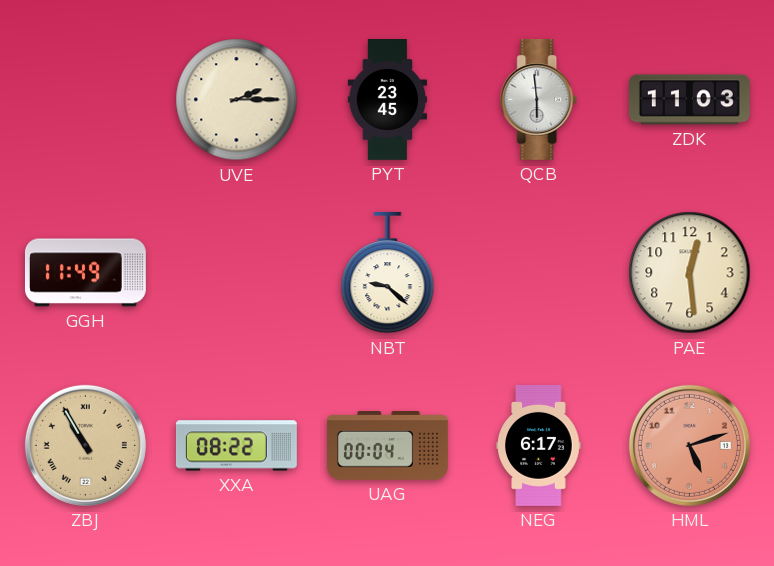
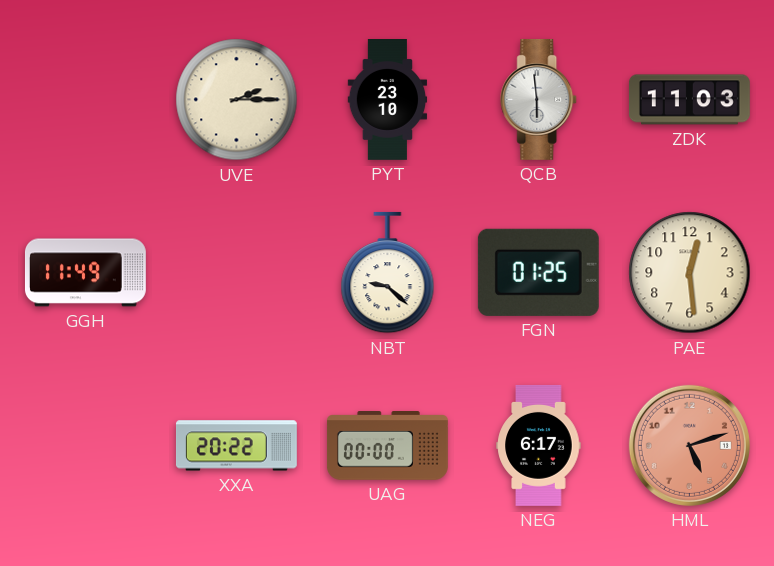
PYT: 23:45 -> 23:10
FGN: none -> 01:25
ZBJ: 10:55 -> none
XXA: 08:22 -> 20:22
UAG: 00:04 -> 00:00
